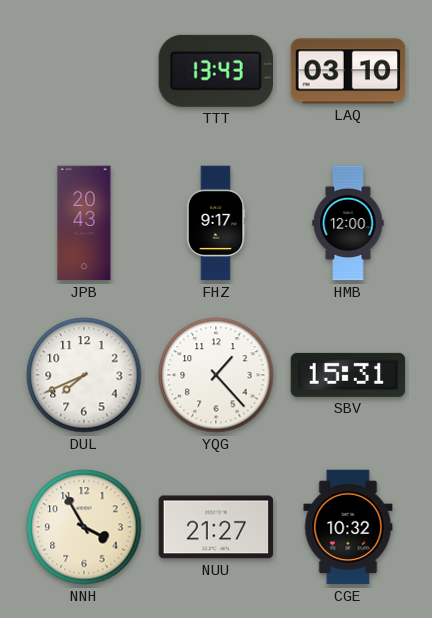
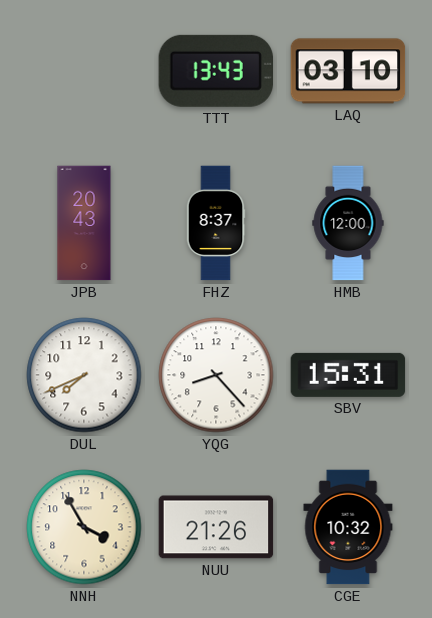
FHZ: 9:17 -> 8:37
YQG: 1:23 -> 8:23
NUU: 21:27 -> 21:26
